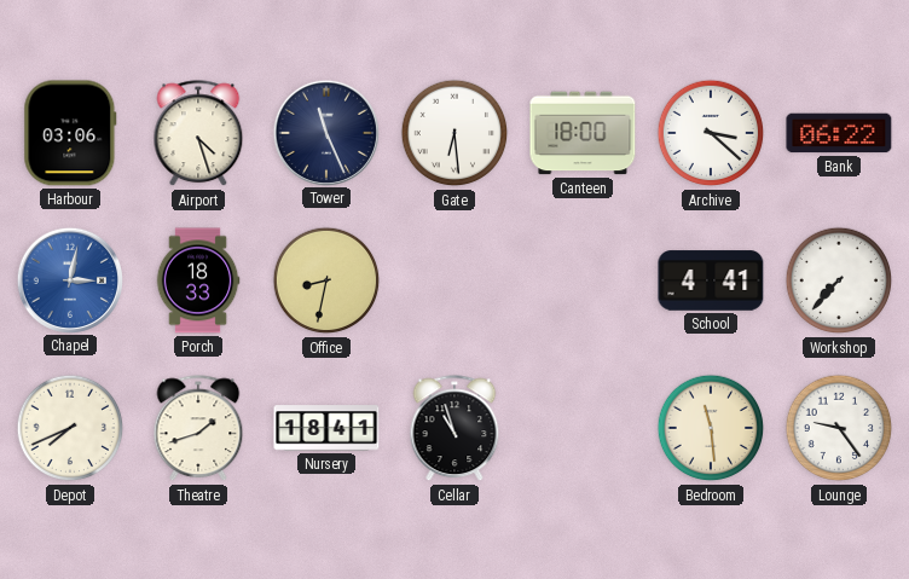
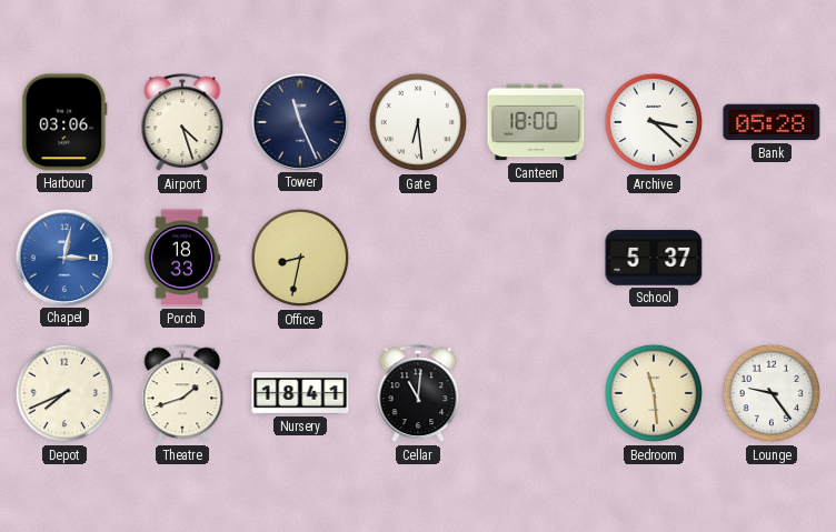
Bank: 06:22 -> 05:28
School: 4:41 -> 5:37
Workshop: 7:37 -> none
Cellar: 10:57 -> 11:01
